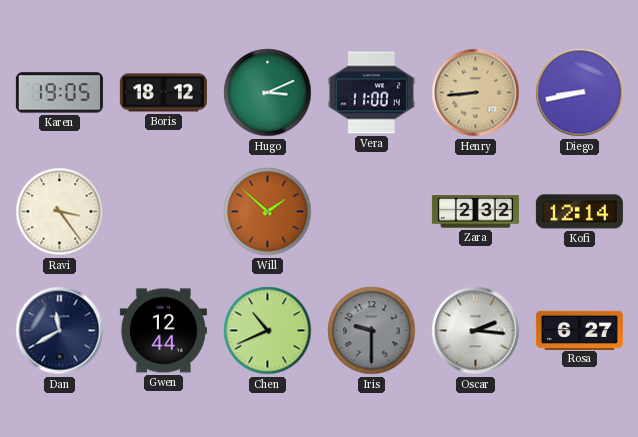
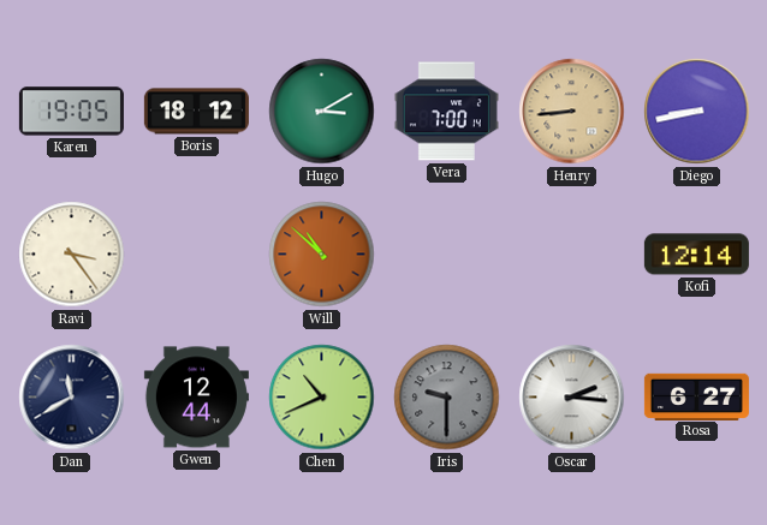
Hugo: 3:11 -> 3:10
Vera: 11:00 -> 7:00
Will: 1:52 -> 10:52
Zara: 2:32 -> none
